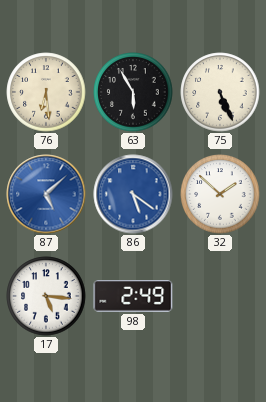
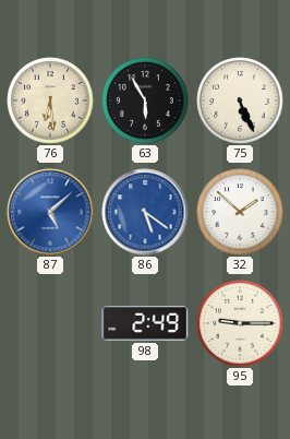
17: 5:16 -> none
95: none -> 9:15
